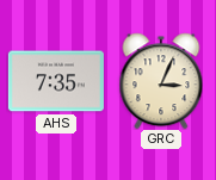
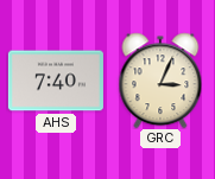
AHS: 7:35 -> 7:40
